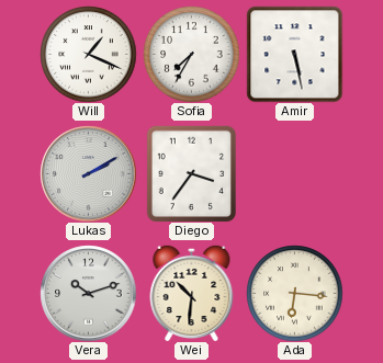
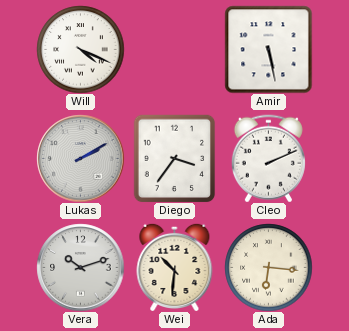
Will: 1:19 -> 4:19
Sofia: 7:35 -> none
Cleo: none -> 2:11
